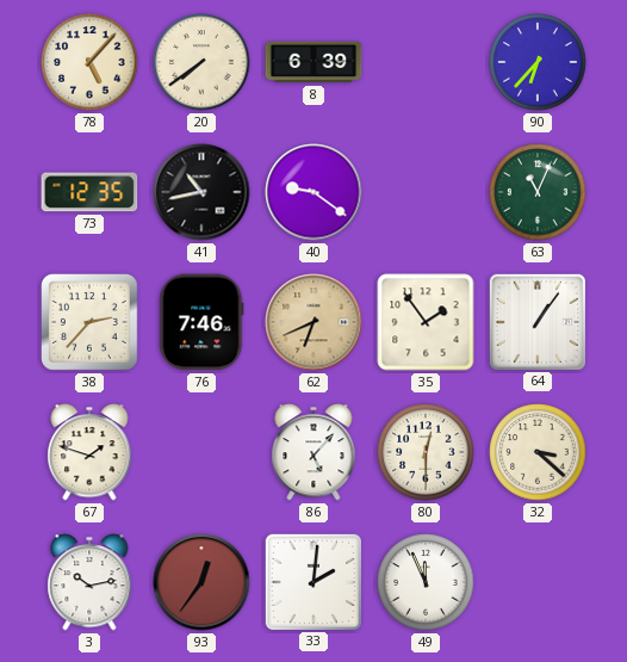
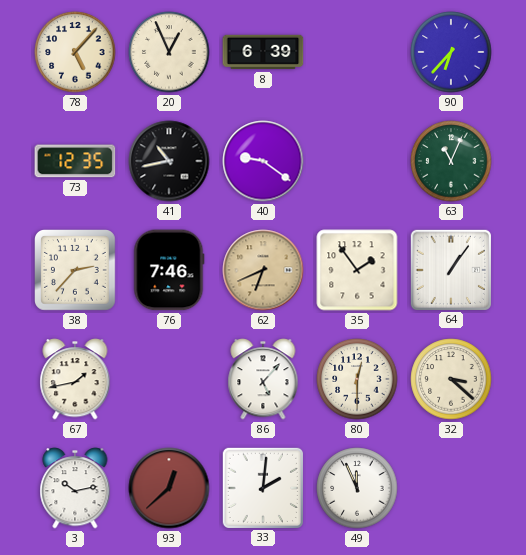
20: 7:39 -> 12:56
67: 1:48 -> 1:43
93: 12:36 -> 12:38
